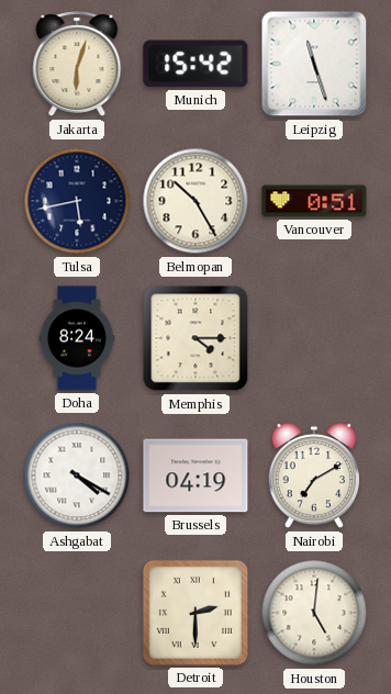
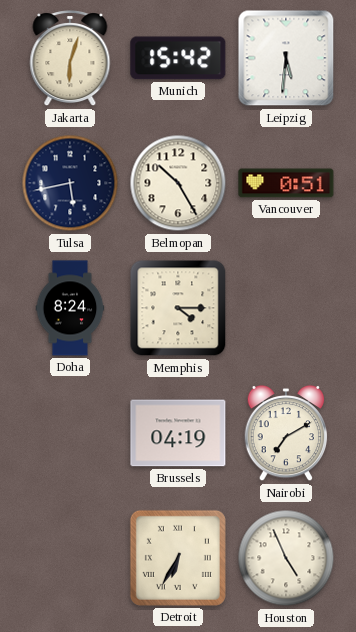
Leipzig: 11:27 -> 5:31
Ashgabat: 4:20 -> none
Detroit: 2:30 -> 6:35
Houston: 5:01 -> 4:56
